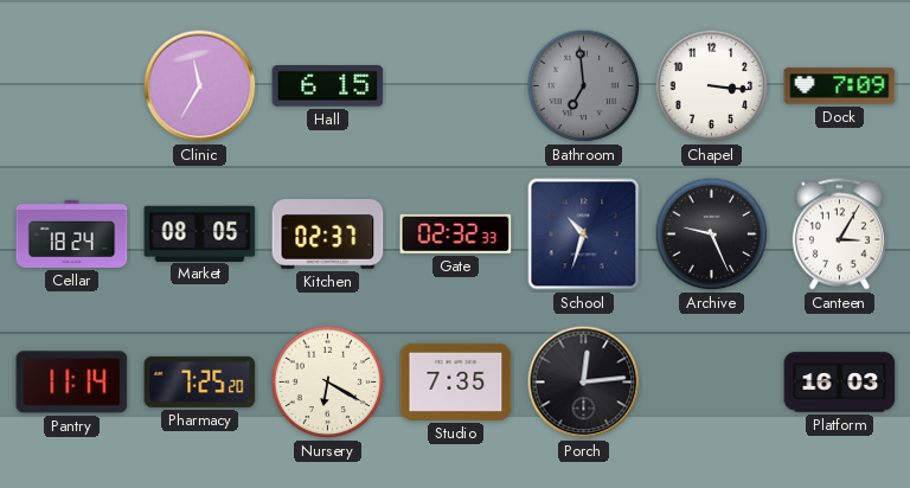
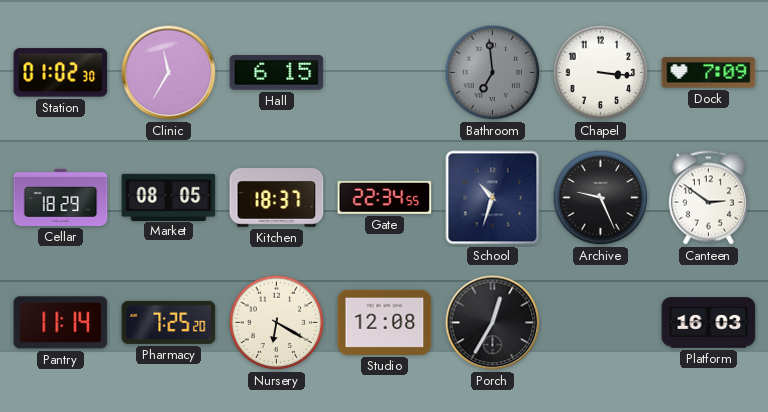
Station: none -> 01:02
Cellar: 18:24 -> 18:29
Kitchen: 02:37 -> 18:37
Gate: 02:32 -> 22:34
Canteen: 3:05 -> 2:51
Studio: 7:35 -> 12:08
Porch: 12:14 -> 12:35
